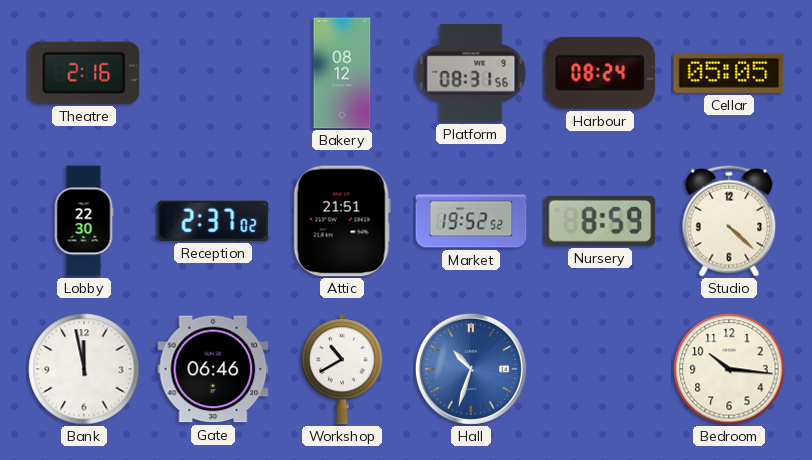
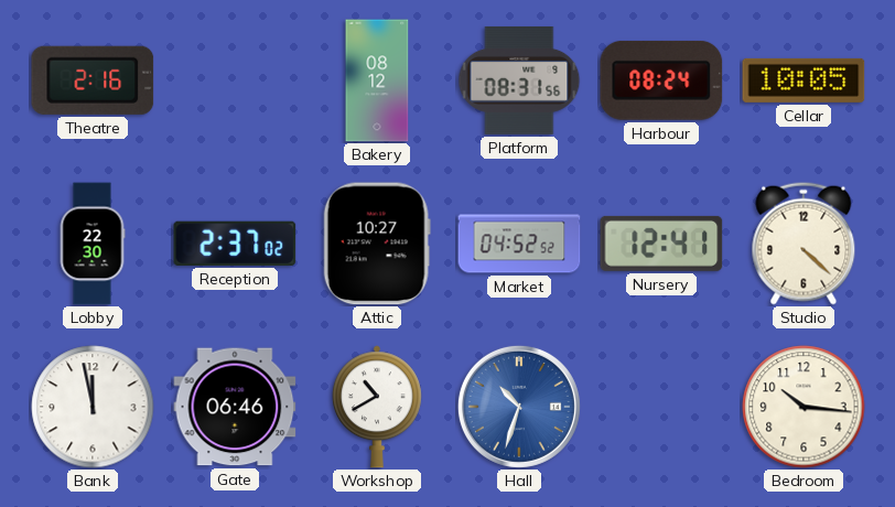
Cellar: 05:05 -> 10:05
Attic: 21:51 -> 10:27
Market: 19:52 -> 04:52
Nursery: 8:59 -> 12:41
